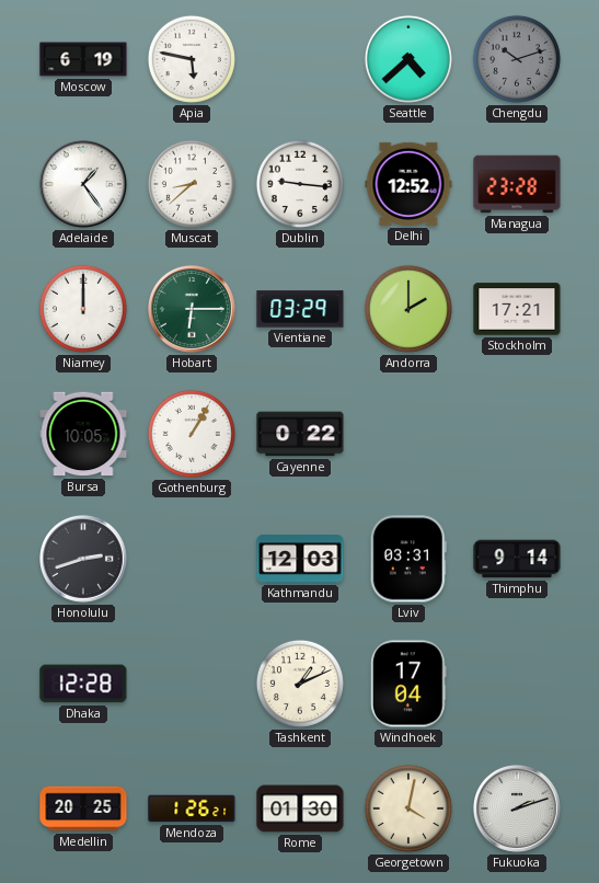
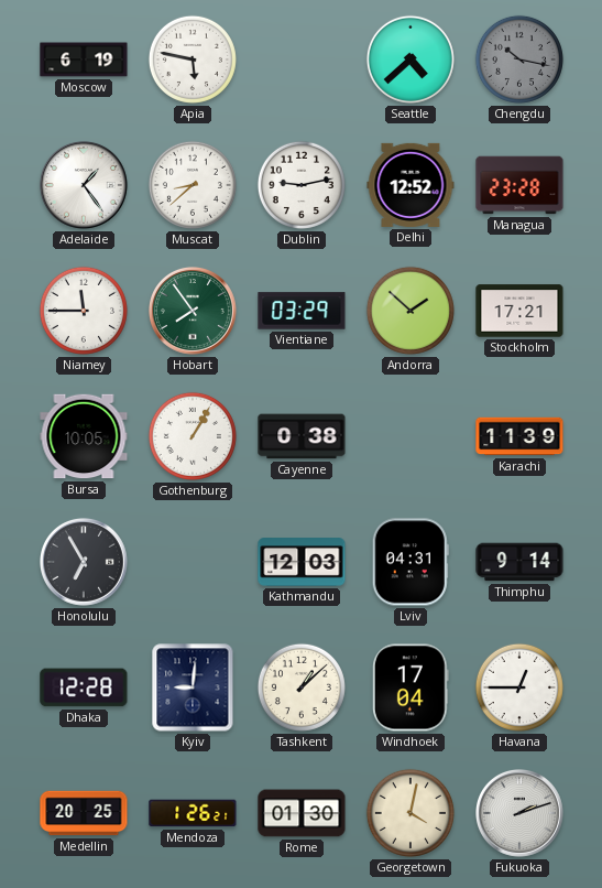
Chengdu: 10:12 -> 10:17
Dublin: 9:16 -> 9:13
Niamey: 12:00 -> 11:45
Hobart: 6:15 -> 7:54
Andorra: 2:00 -> 1:52
Cayenne: 0:22 -> 0:38
Karachi: none -> 11:39
Honolulu: 2:42 -> 6:55
Lviv: 03:31 -> 04:31
Kyiv: none -> 9:01
Tashkent: 1:11 -> 1:08
Havana: none -> 12:45
